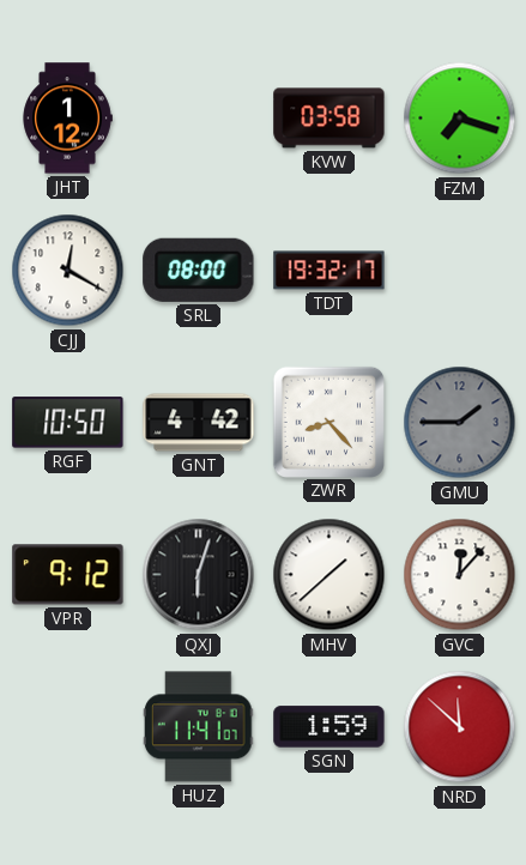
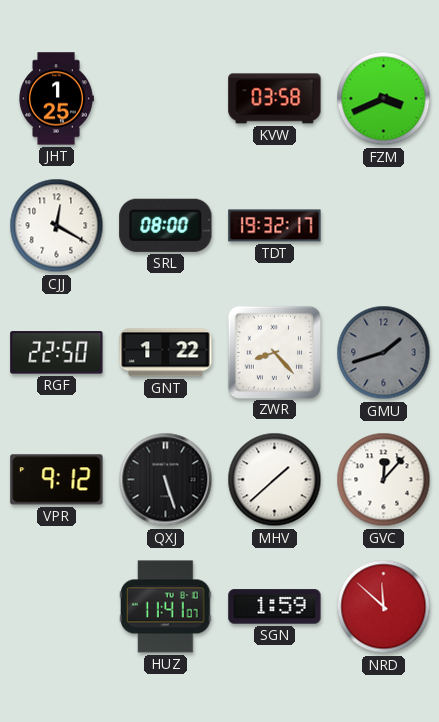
JHT: 1:12 -> 1:25
FZM: 7:18 -> 3:41
RGF: 10:50 -> 22:50
GNT: 4:42 -> 1:22
GMU: 1:45 -> 1:42
QXJ: 6:03 -> 5:27
